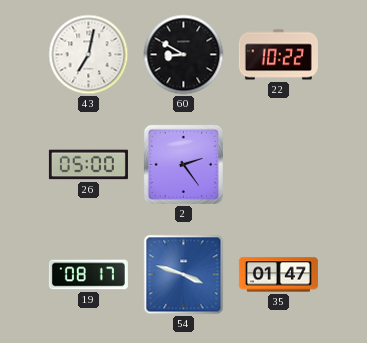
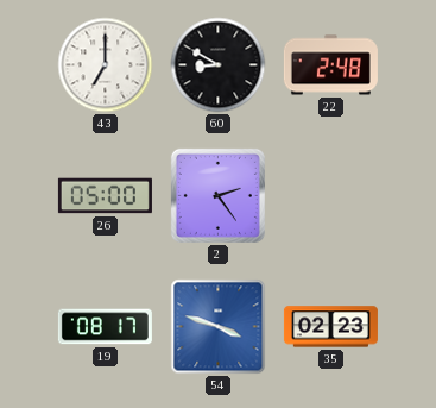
43: 7:02 -> 7:00
22: 10:22 -> 2:48
35: 01:47 -> 02:23
